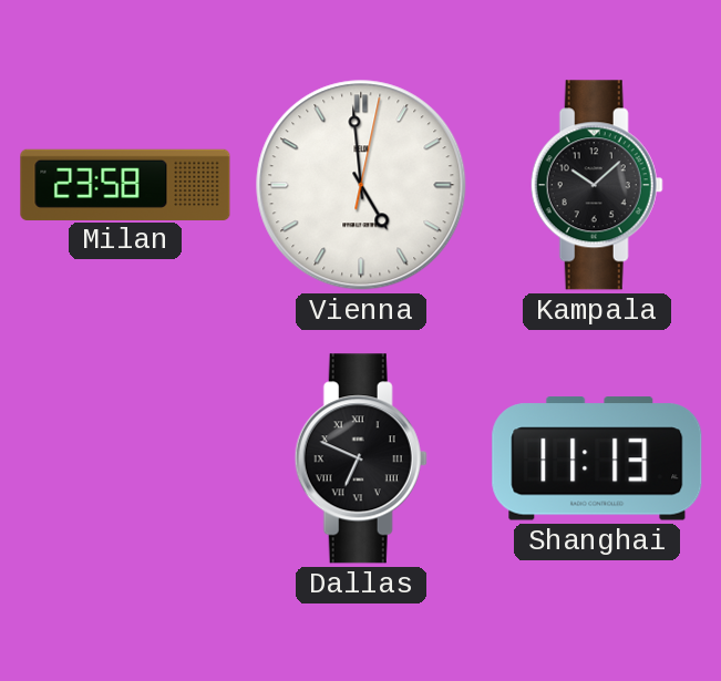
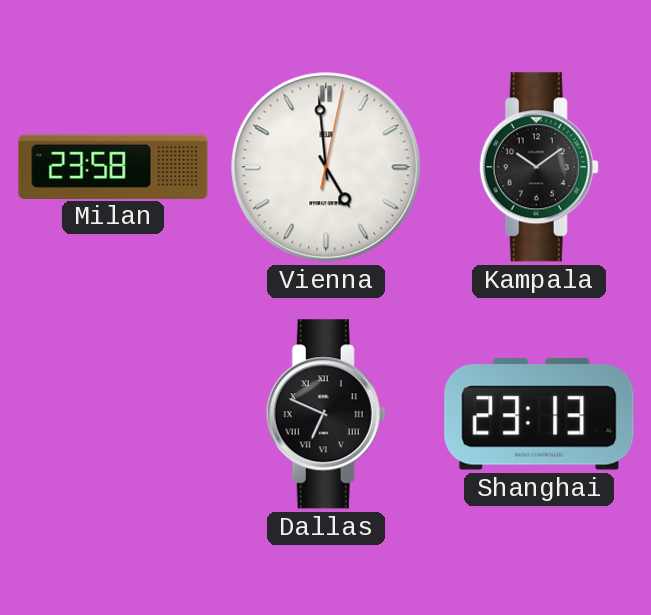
Kampala: 10:08 -> 10:09
Shanghai: 11:13 -> 23:13
